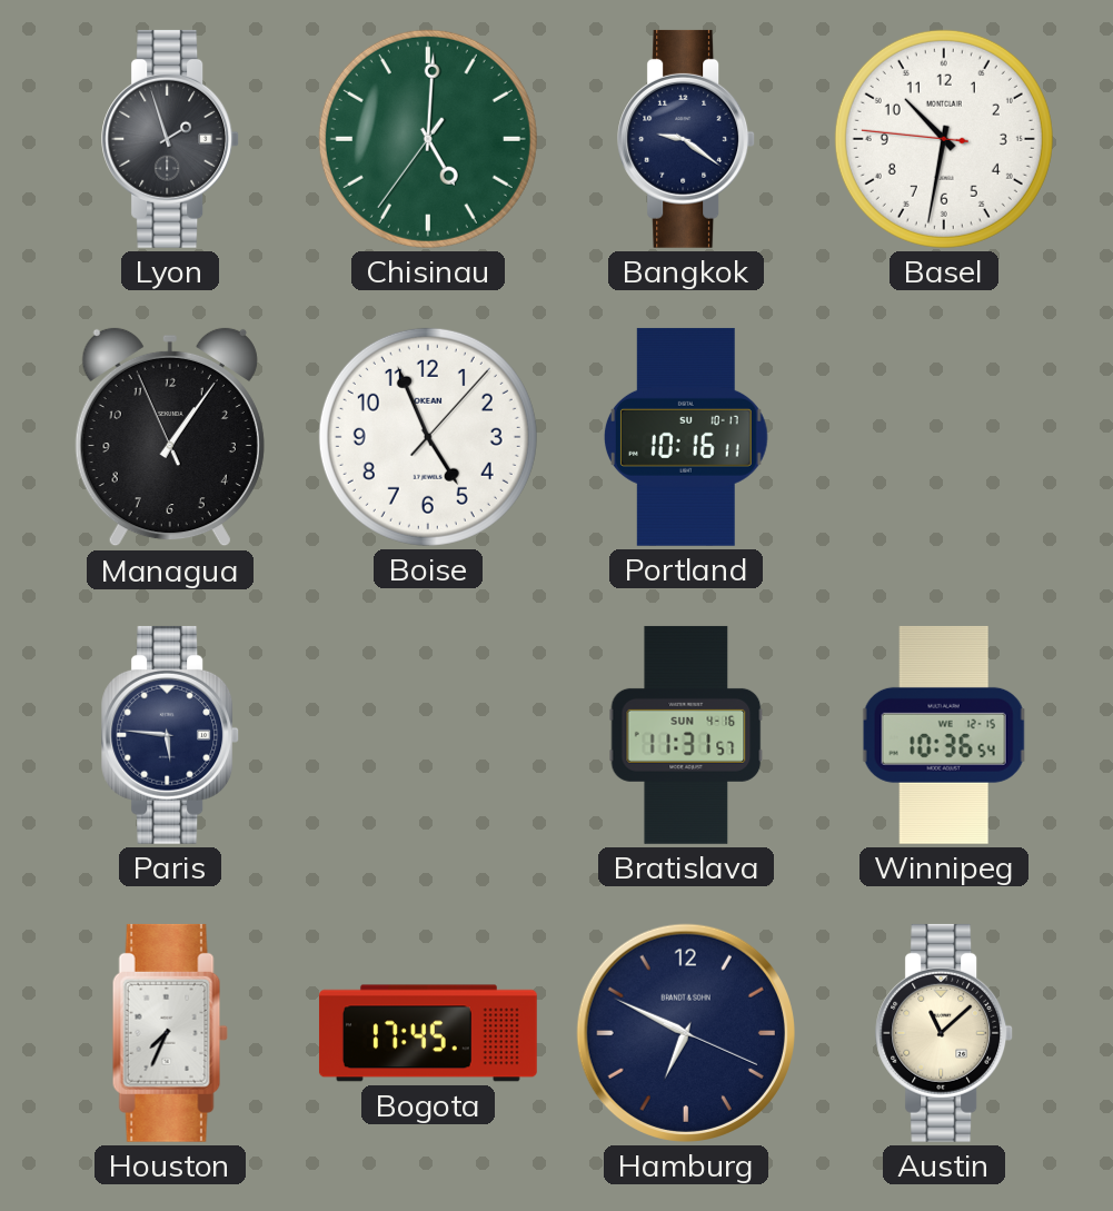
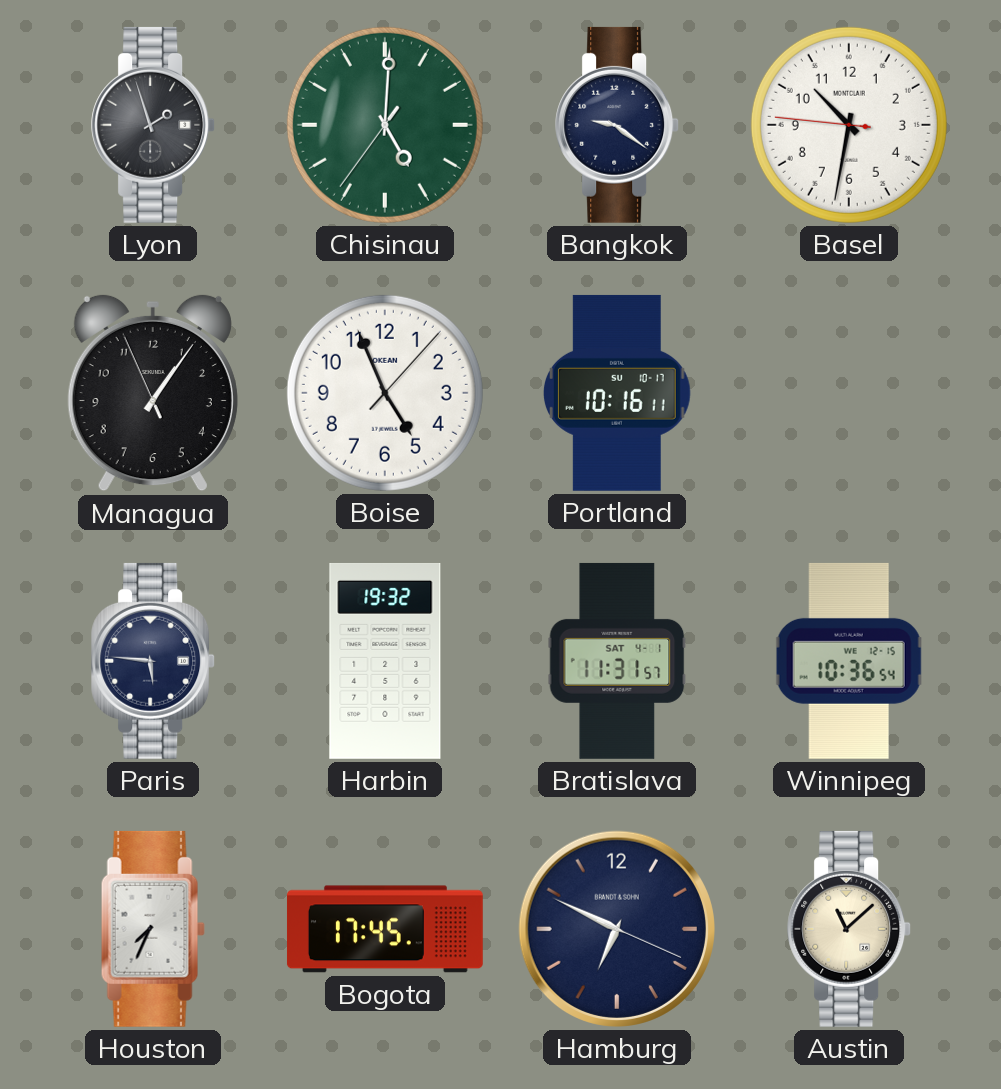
Harbin: none -> 19:32
Bratislava date: SUN 4-16 -> SAT 4-1
